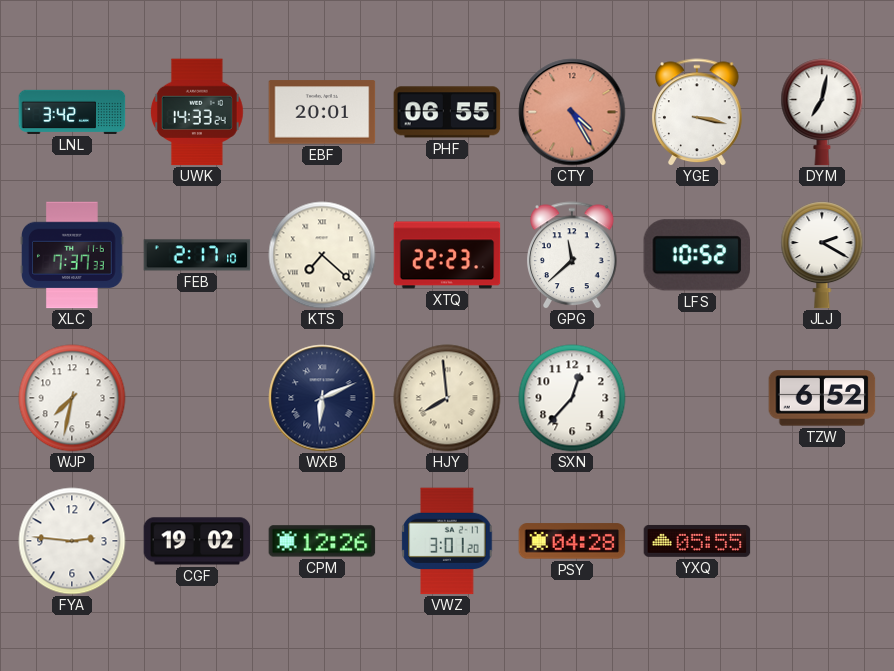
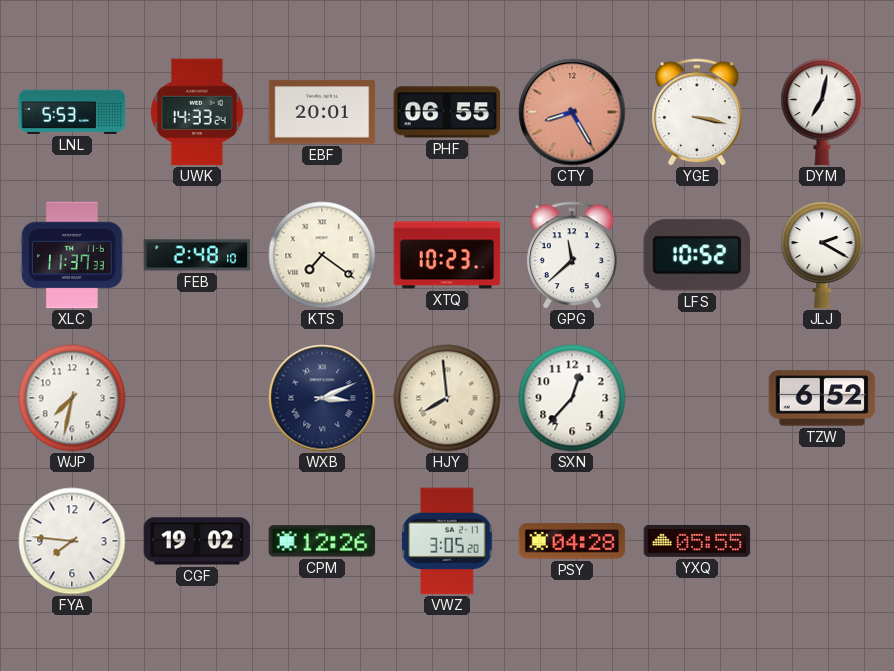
LNL: 3:42 -> 5:53
CTY: 4:25 -> 8:25
XLC: 7:37 -> 11:37
FEB: 2:17 -> 2:48
KTS: 7:22 -> 7:21
XTQ: 22:23 -> 10:23
WXB: 6:11 -> 3:11
FYA: 2:46 -> 7:46
VWZ: 3:01 -> 3:05
